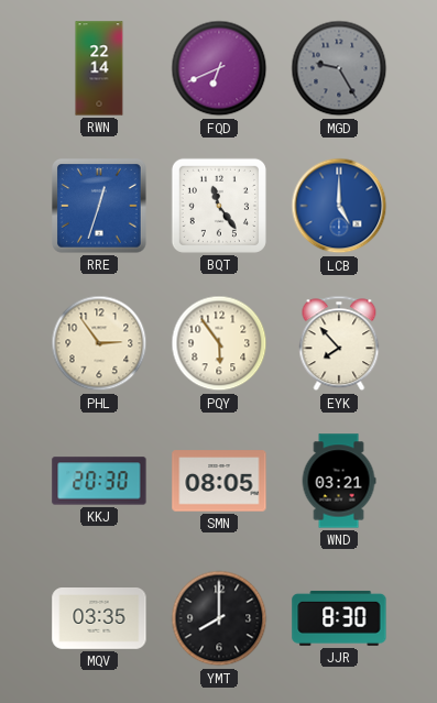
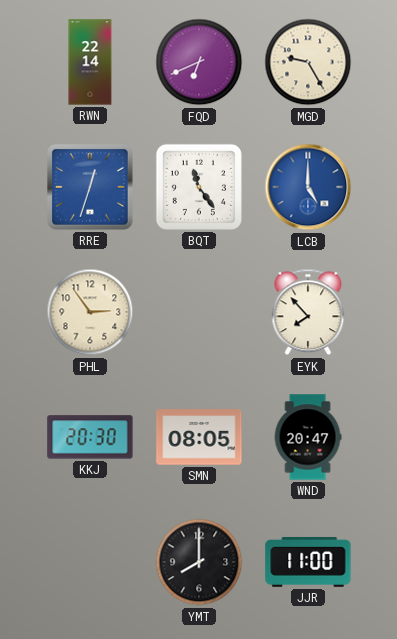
MGD dial: grey -> cream
PQY: 5:54 -> none
WND: 03:21 -> 20:47
MQV: 03:35 -> none
JJR: 8:30 -> 11:00
